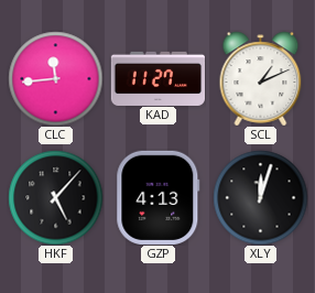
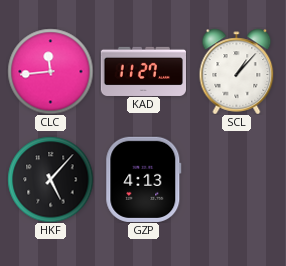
SCL: 1:11 -> 1:07
XLY: 12:03 -> none
